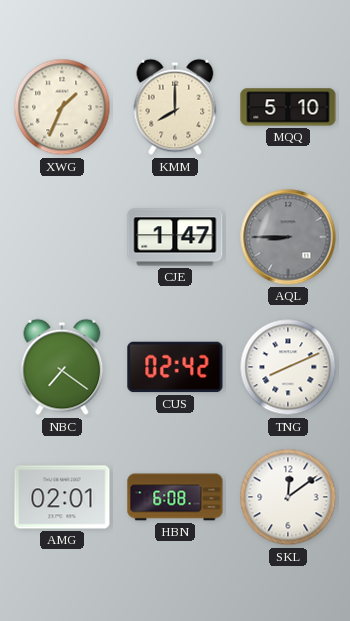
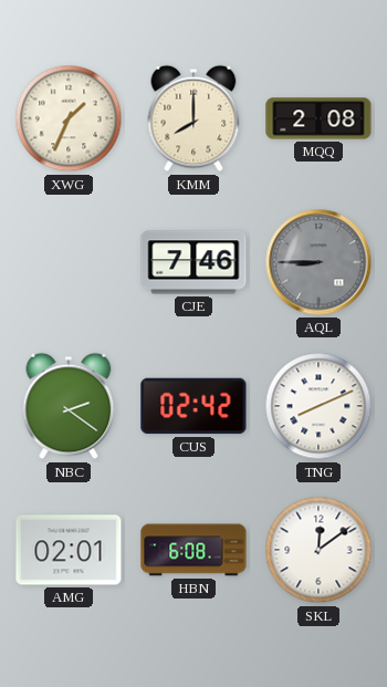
MQQ: 5:10 -> 2:08
CJE: 1:47 -> 7:46
NBC: 7:21 -> 2:21
